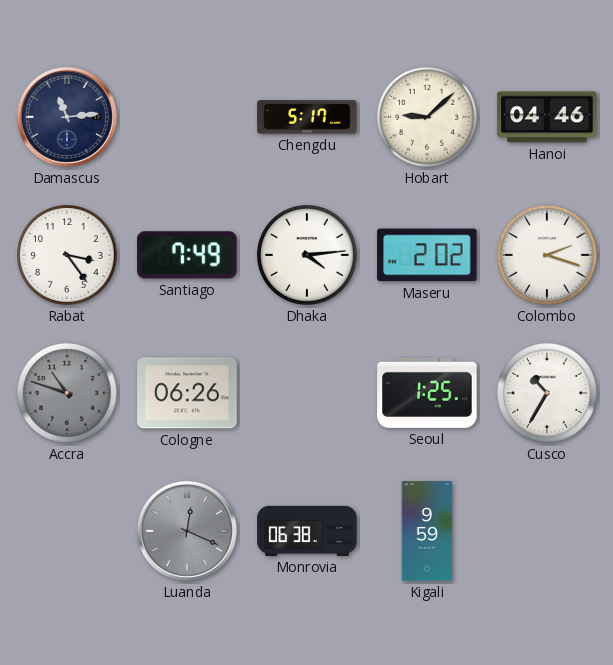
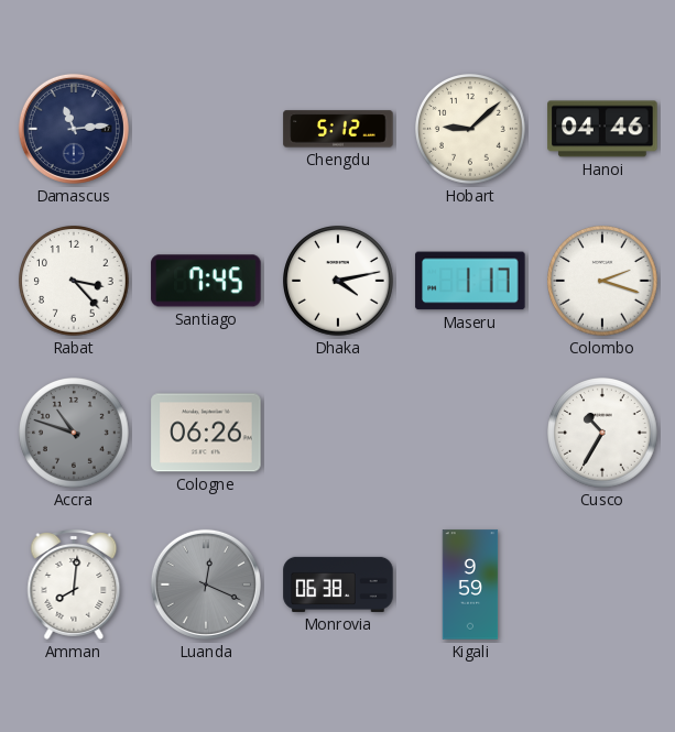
Chengdu: 5:17 -> 5:12
Rabat: 3:24 -> 3:23
Santiago: 7:49 -> 7:45
Dhaka: 4:14 -> 4:13
Maseru: 2:02 -> 1:17
Seoul: 1:25 -> none
Amman: none -> 8:01
